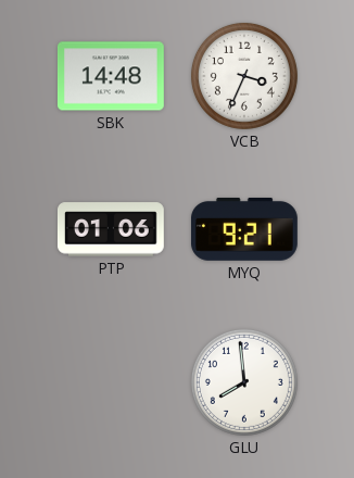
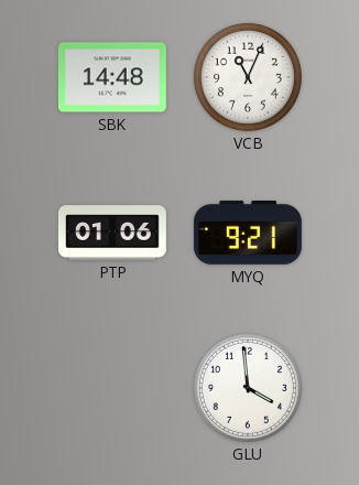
VCB: 3:34 -> 11:04
GLU: 7:59 -> 3:59
